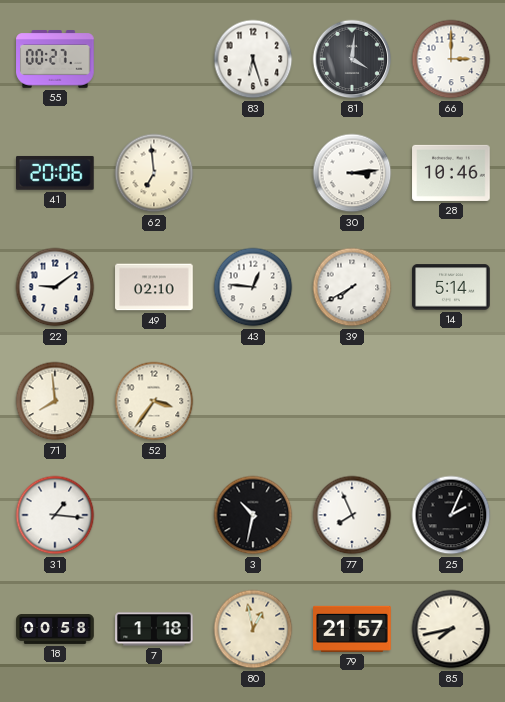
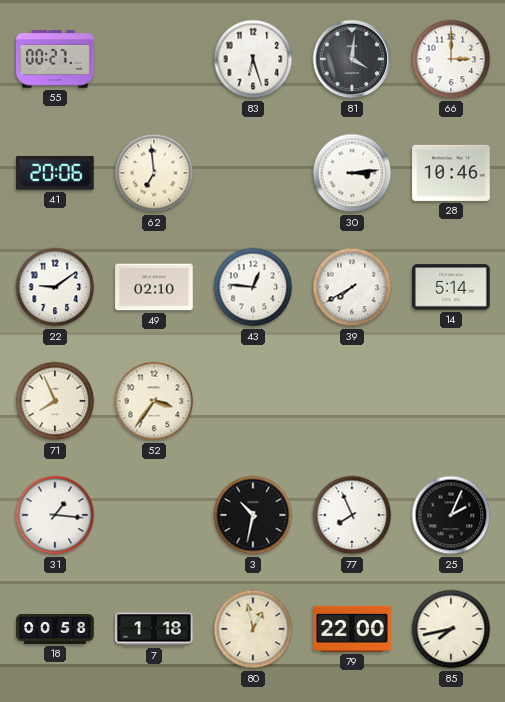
71: 7:59 -> 7:56
79: 21:57 -> 22:00
